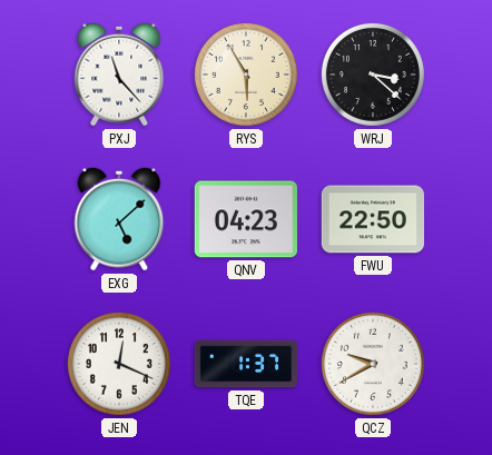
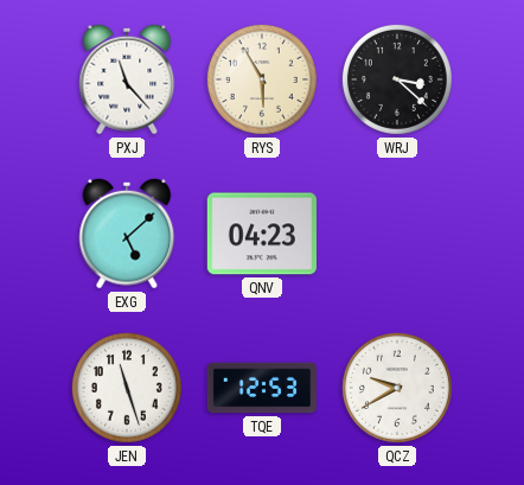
FWU: 22:50 -> none
JEN: 12:19 -> 11:27
TQE: 1:37 -> 12:53
